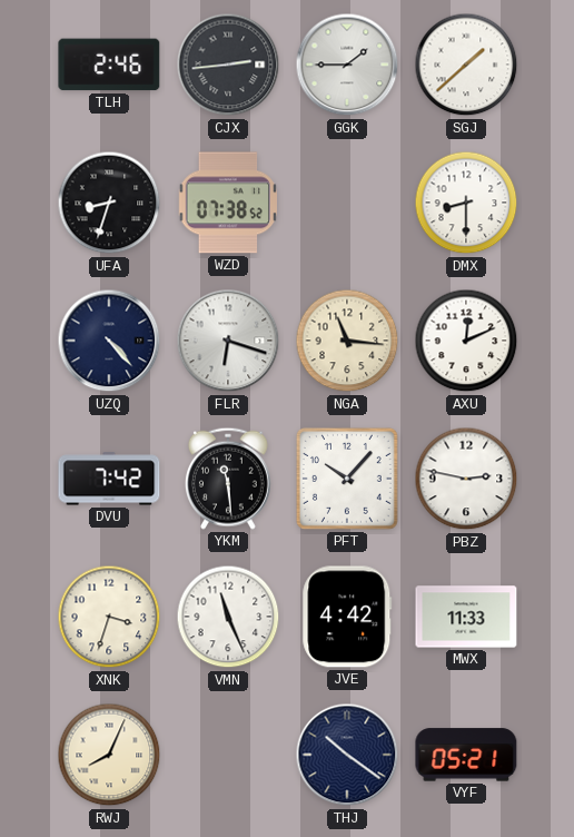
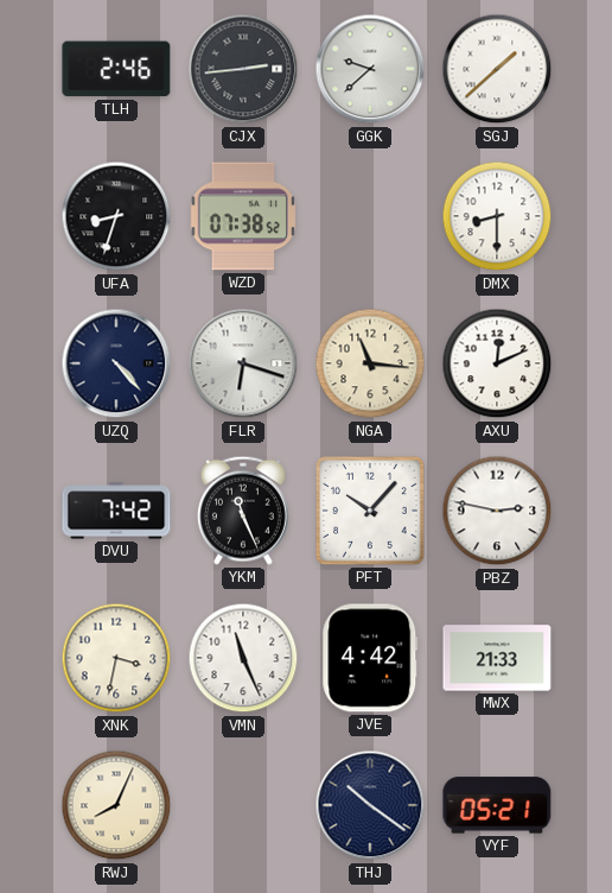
GGK: 1:45 -> 9:38
YKM: 11:29 -> 11:26
XNK: 3:33 -> 3:32
MWX: 11:33 -> 21:33
